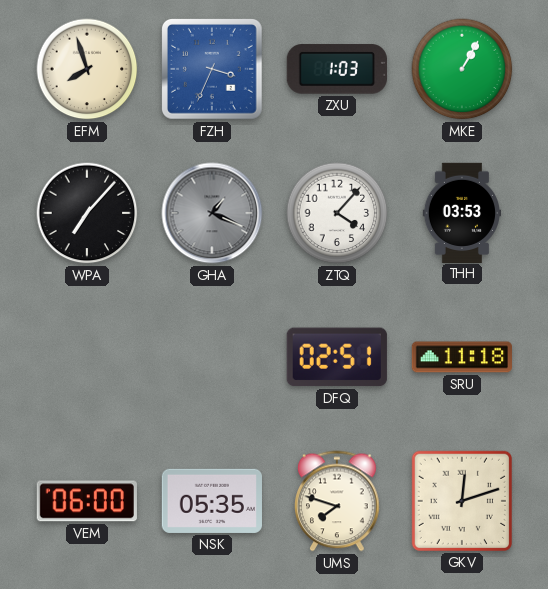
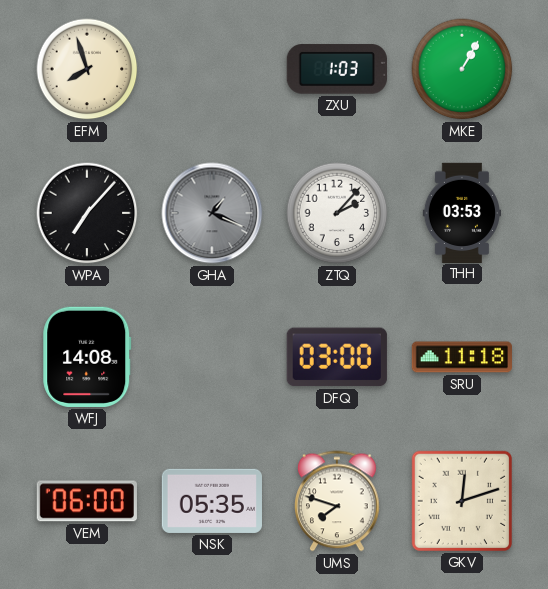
FZH: 3:34 -> none
ZTQ: 4:07 -> 2:07
WFJ: none -> 14:08
DFQ: 02:51 -> 03:00
